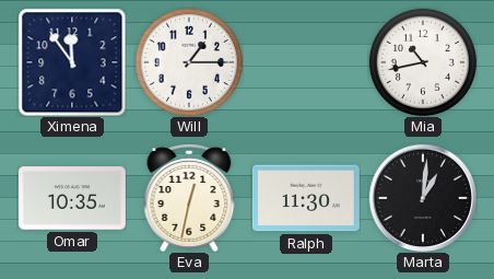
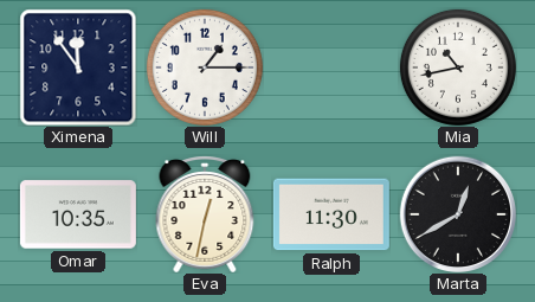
Marta: 1:01 -> 12:40
